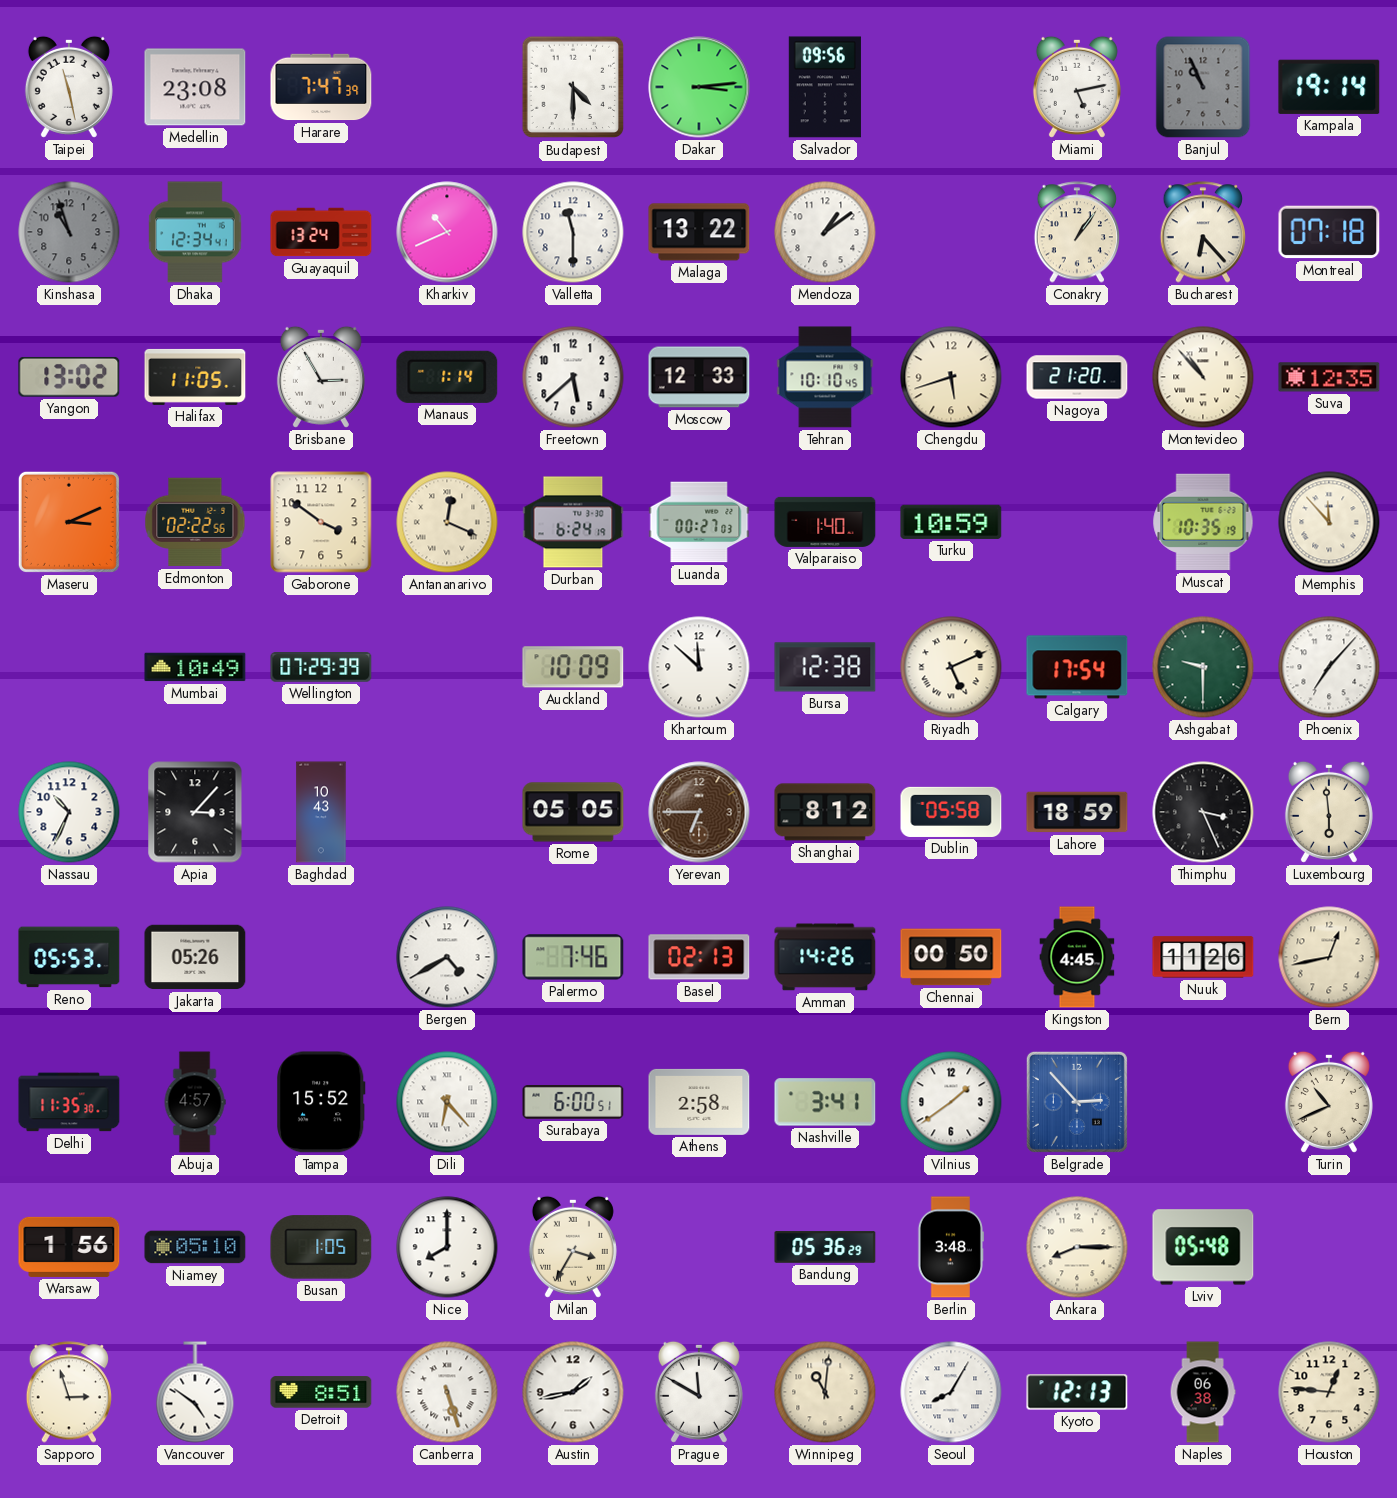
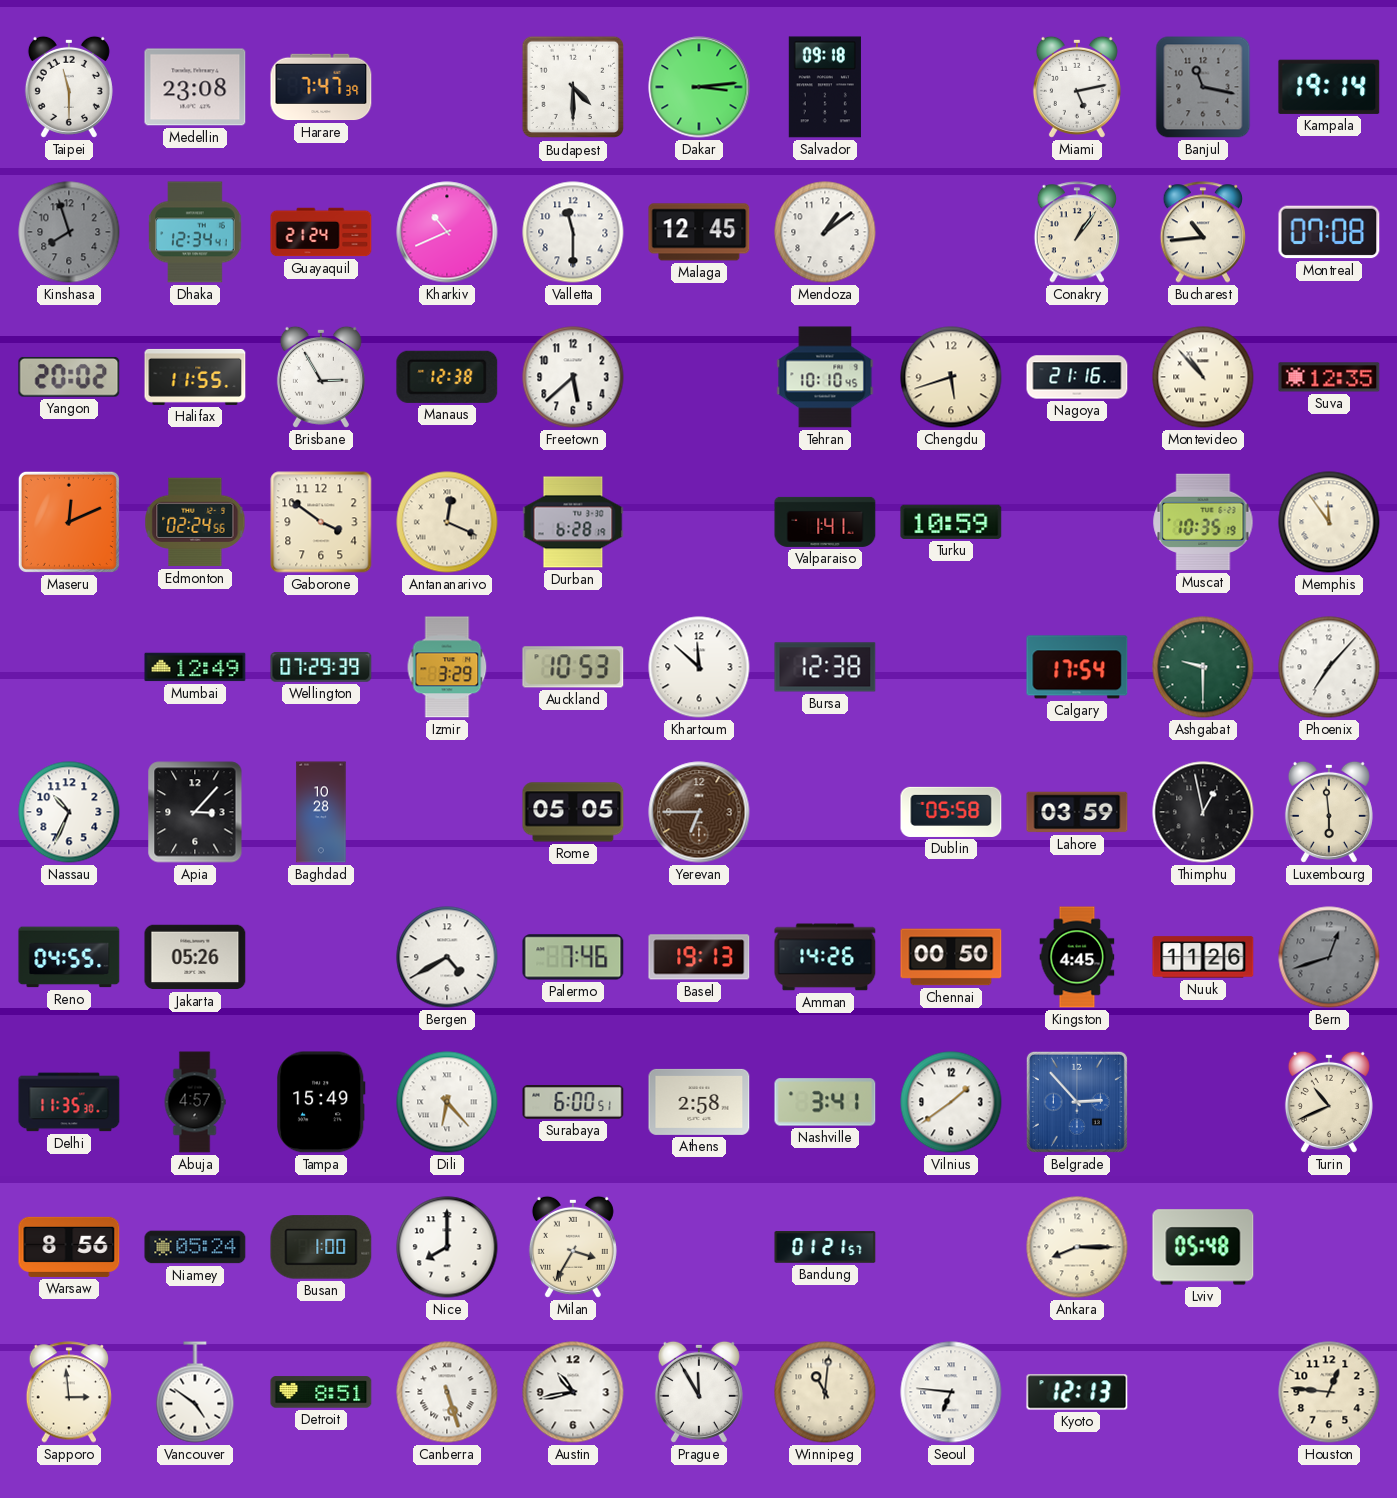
Taipei: 11:28 -> 11:30
Salvador: 09:56 -> 09:18
Banjul: 10:56 -> 11:17
Kinshasa: 10:57 -> 7:57
Guayaquil: 13:24 -> 21:24
Malaga: 13:22 -> 12:45
Bucharest: 6:23 -> 10:44
Montreal: 07:18 -> 07:08
Yangon: 13:02 -> 20:02
Halifax: 11:05 -> 11:55
Manaus: 1:14 -> 12:38
Moscow: 12:33 -> none
Nagoya: 21:20 -> 21:16
Maseru: 3:11 -> 12:11
Edmonton: 02:22 -> 02:24
Durban: 6:24 -> 6:28
Luanda: 00:27 -> none
Valparaiso: 1:40 -> 1:41
Memphis: 11:53 -> 11:54
Mumbai: 10:49 -> 12:49
Izmir: none -> 3:29
Auckland: 10:09 -> 10:53
Riyadh: 5:11 -> none
Baghdad: 10:43 -> 10:28
Shanghai: 8:12 -> none
Lahore: 18:59 -> 03:59
Thimphu: 3:26 -> 12:58
Reno: 05:53 -> 04:55
Basel: 02:13 -> 19:13
Bern: 12:43 -> 12:42
Bern dial: cream -> grey
Tampa: 15:52 -> 15:49
Warsaw: 1:56 -> 8:56
Niamey: 05:10 -> 05:24
Busan: 1:05 -> 1:00
Bandung: 05:36 -> 01:21
Berlin: 3:48 -> none
Sapporo: 2:57 -> 2:59
Austin: 1:43 -> 10:43
Prague: 11:50 -> 11:55
Seoul: 8:05 -> 6:46
Naples: 06:38 -> none
